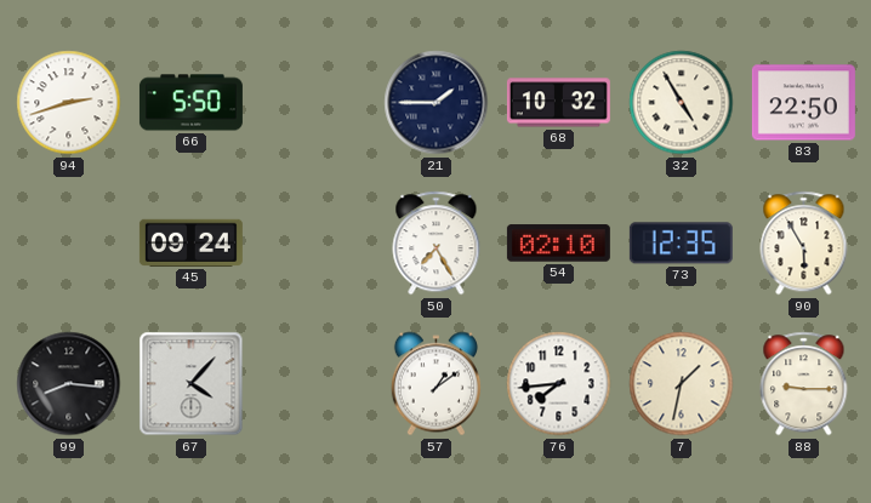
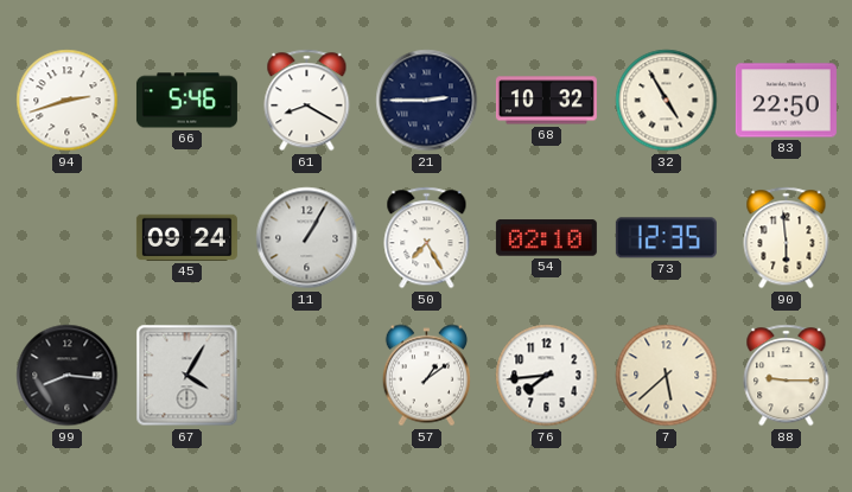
66: 5:50 -> 5:46
61: none -> 8:20
21: 1:45 -> 2:45
11: none -> 1:05
90: 5:55 -> 5:59
67: 4:07 -> 4:05
7: 1:32 -> 5:38
